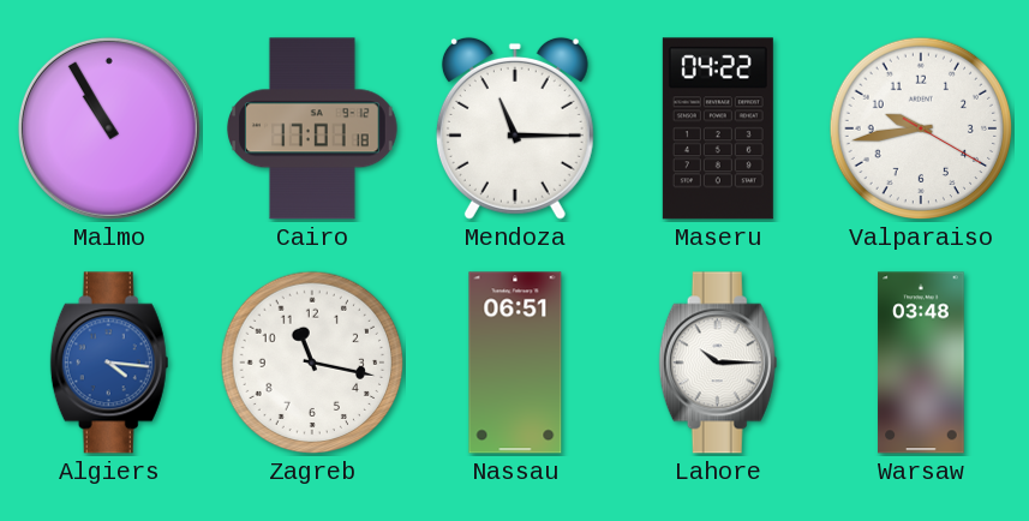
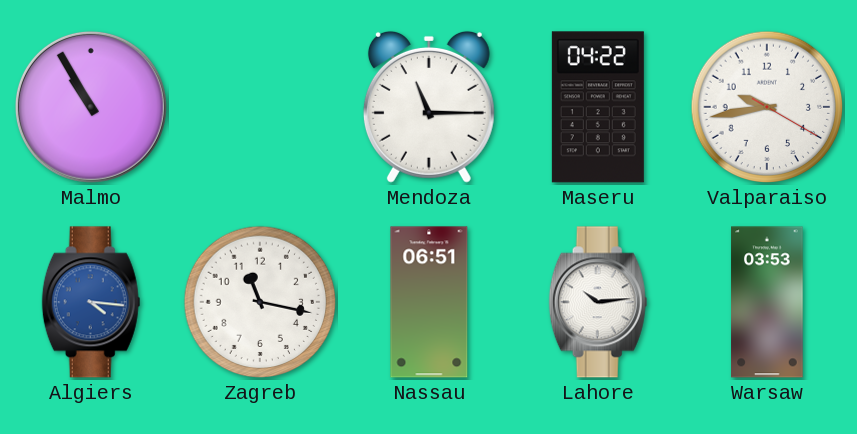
Cairo: 17:01 -> none
Lahore: 10:15 -> 10:14
Warsaw: 03:48 -> 03:53
